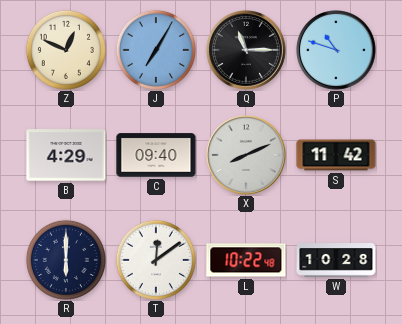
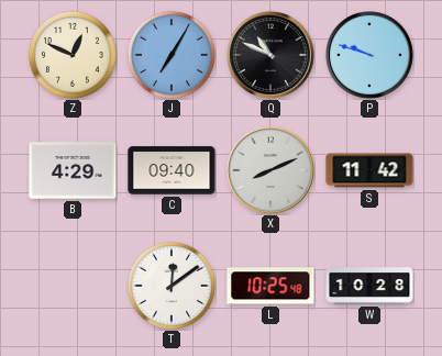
Q: 11:15 -> 10:49
P: 10:48 -> 9:48
R: 6:00 -> none
L: 10:22 -> 10:25
